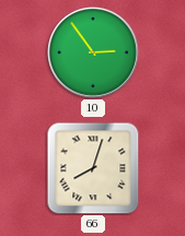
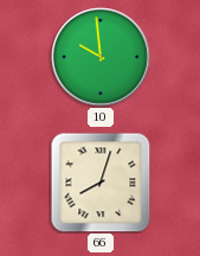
10: 2:54 -> 9:59
